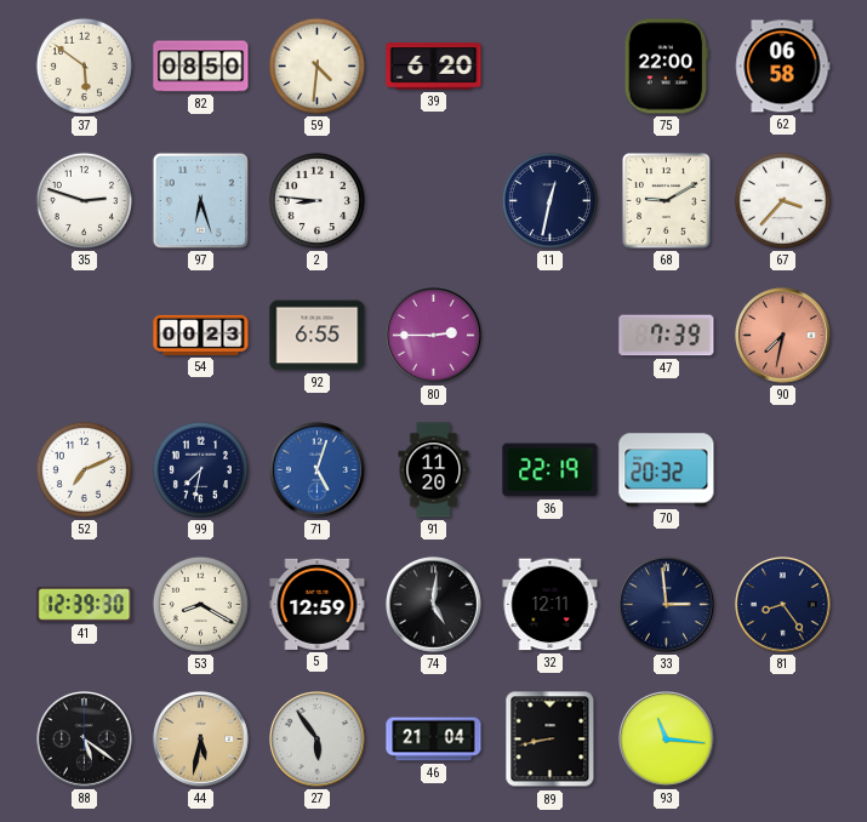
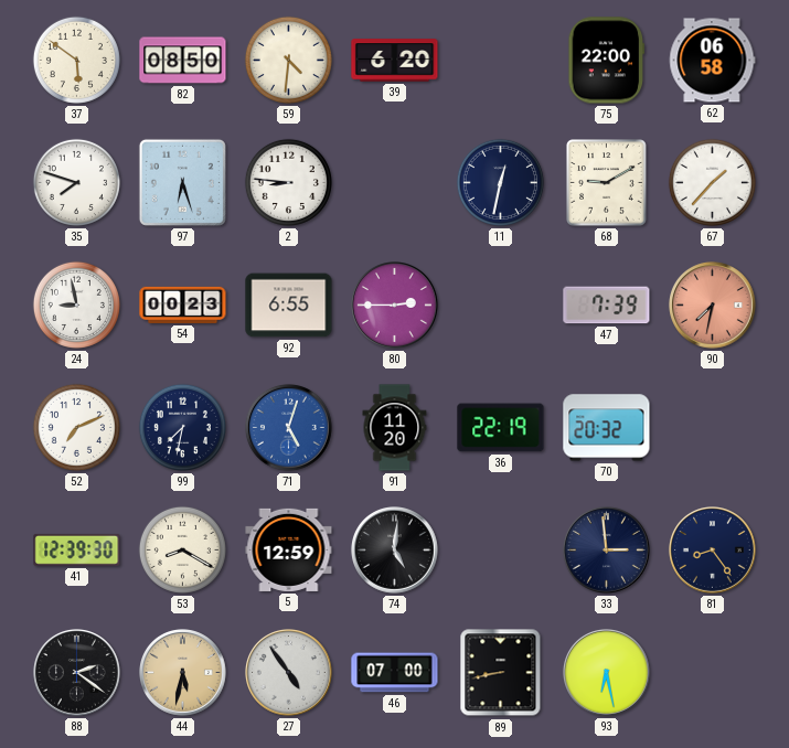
35: 2:48 -> 7:48
67: 3:37 -> 1:37
24: none -> 8:58
32: 12:11 -> none
88: 5:21 -> 2:21
27: 5:54 -> 4:54
46: 21:04 -> 07:00
93: 11:16 -> 6:28
